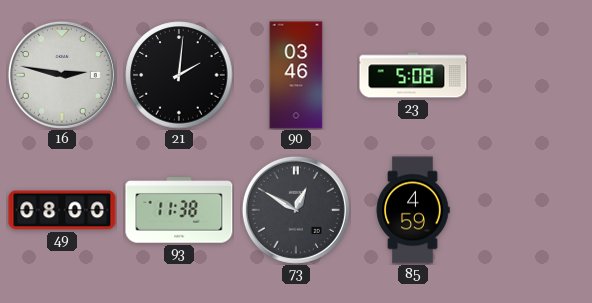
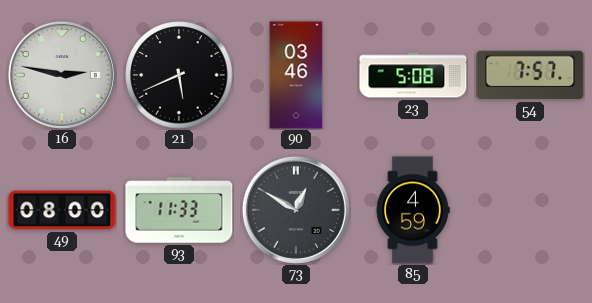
21: 2:01 -> 5:41
54: none -> 7:57
93: 11:38 -> 11:33
